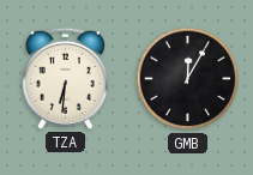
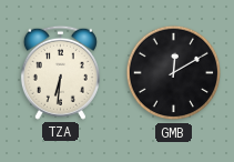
GMB: 12:05 -> 12:10
